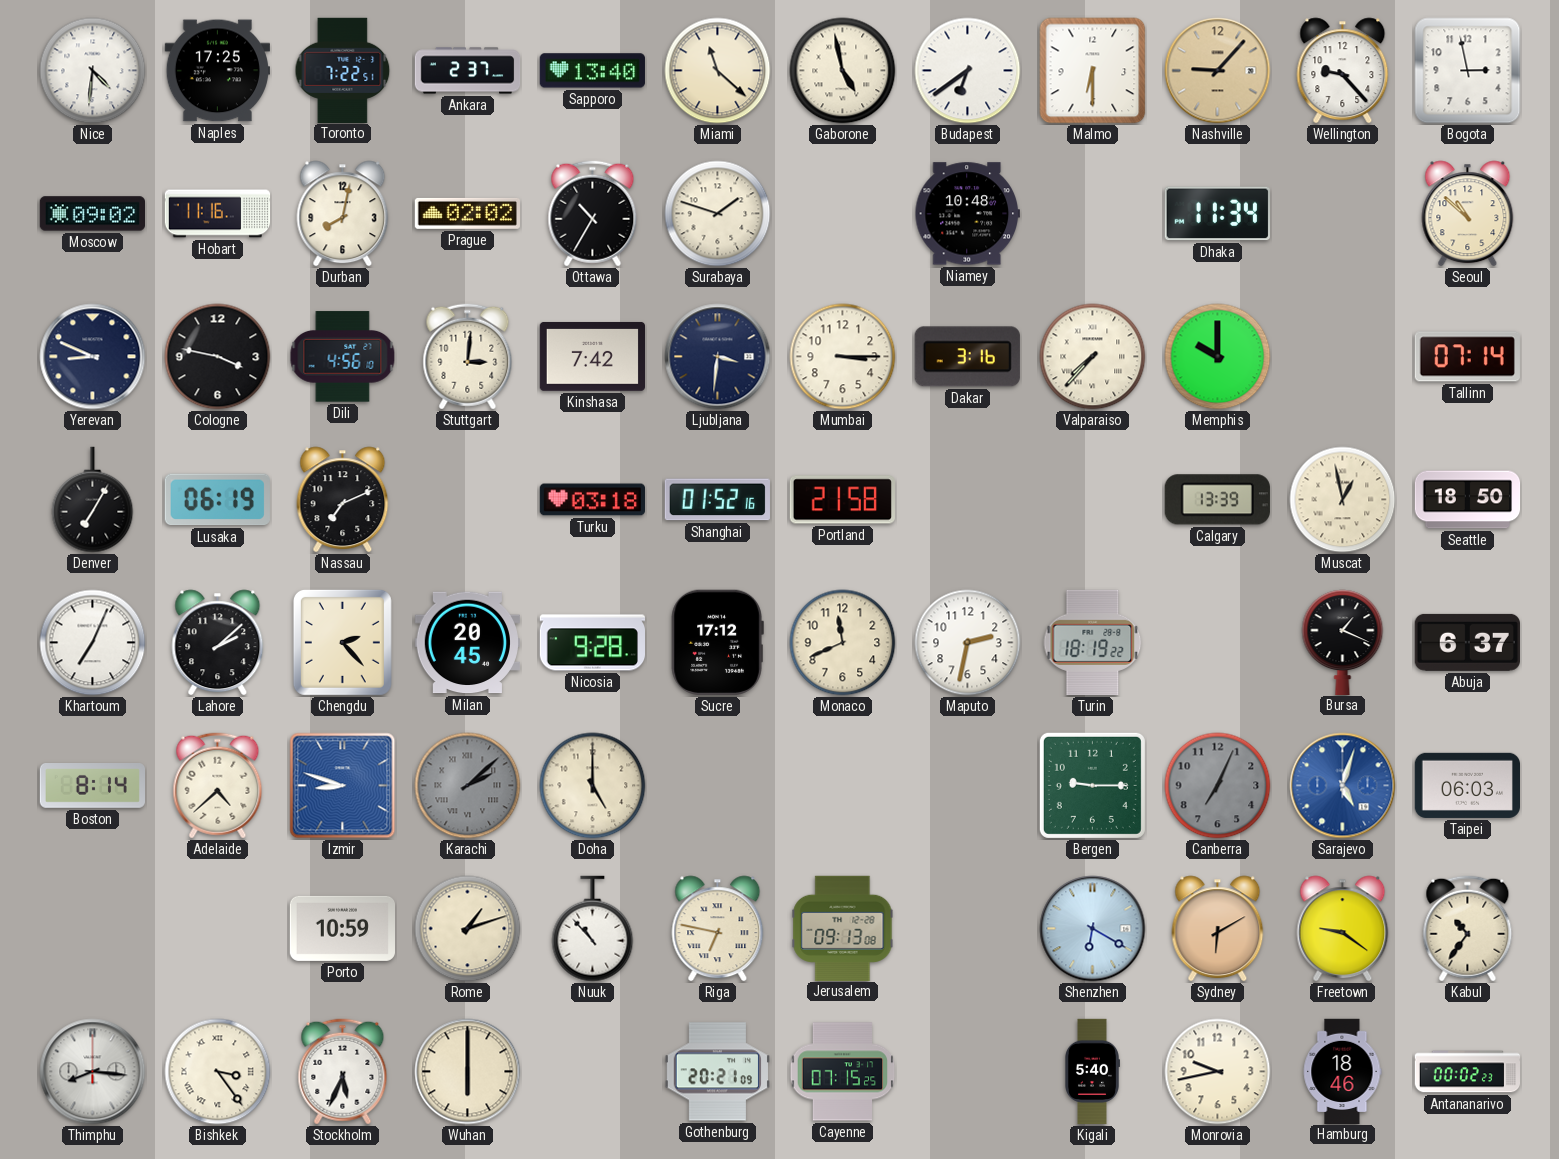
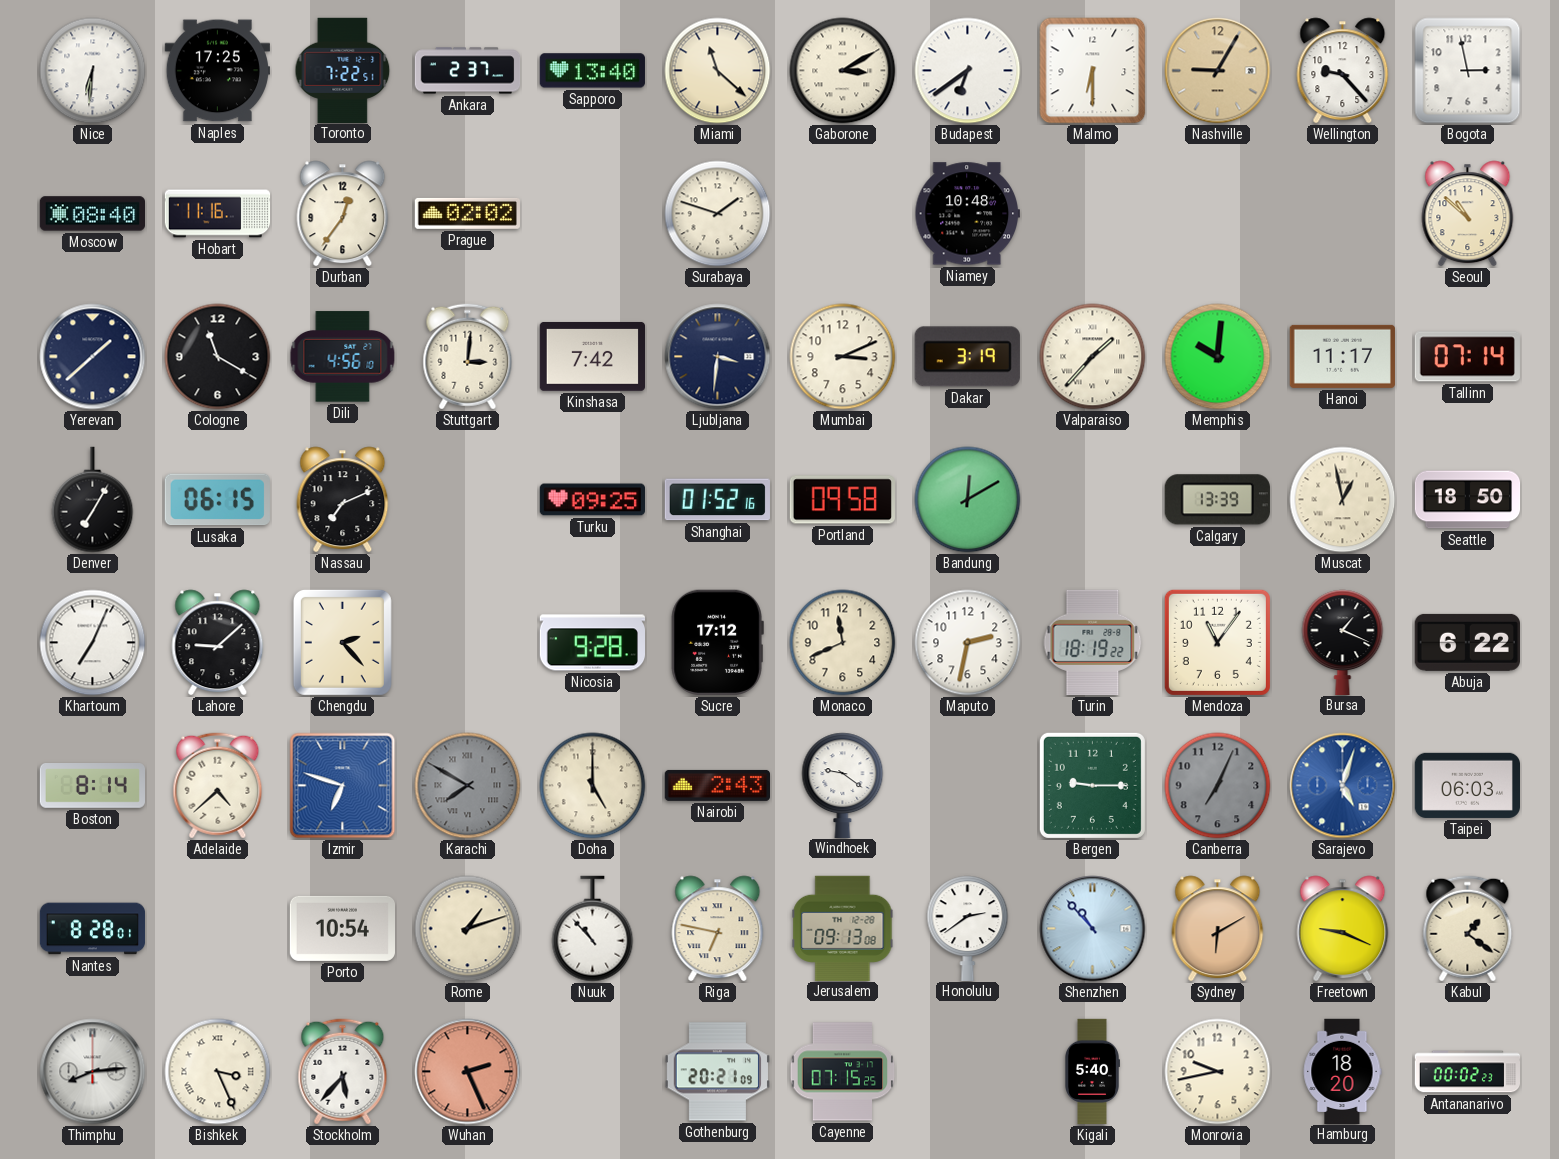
Nice: 4:31 -> 6:31
Gaborone: 4:58 -> 3:10
Nashville: 9:07 -> 9:05
Moscow: 09:02 -> 08:40
Durban: 8:02 -> 12:36
Ottawa: 10:35 -> none
Dhaka: 11:34 -> none
Yerevan: 8:49 -> 1:38
Cologne: 3:47 -> 11:20
Mumbai: 3:15 -> 3:11
Dakar: 3:16 -> 3:19
Valparaiso: 7:37 -> 1:37
Memphis: 10:00 -> 10:01
Hanoi: none -> 11:17
Lusaka: 06:19 -> 06:15
Turku: 03:18 -> 09:25
Portland: 21:58 -> 09:58
Bandung: none -> 12:10
Lahore: 2:08 -> 9:08
Milan: 20:45 -> none
Mendoza: none -> 11:06
Abuja: 6:37 -> 6:22
Izmir: 8:48 -> 6:48
Karachi: 2:08 -> 7:50
Nairobi: none -> 2:43
Windhoek: none -> 9:21
Nantes: none -> 8:28
Porto: 10:59 -> 10:54
Honolulu: none -> 2:39
Shenzhen: 6:20 -> 10:53
Freetown: 9:21 -> 9:19
Kabul: 10:36 -> 1:21
Thimphu: 8:16 -> 8:14
Bishkek: 3:24 -> 3:26
Stockholm: 5:34 -> 5:37
Wuhan: 6:00 -> 2:26
Wuhan dial: cream -> salmon
Hamburg: 18:46 -> 18:20
